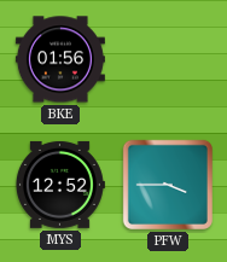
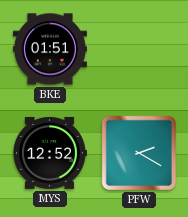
BKE: 01:56 -> 01:51
PFW: 3:45 -> 2:20
